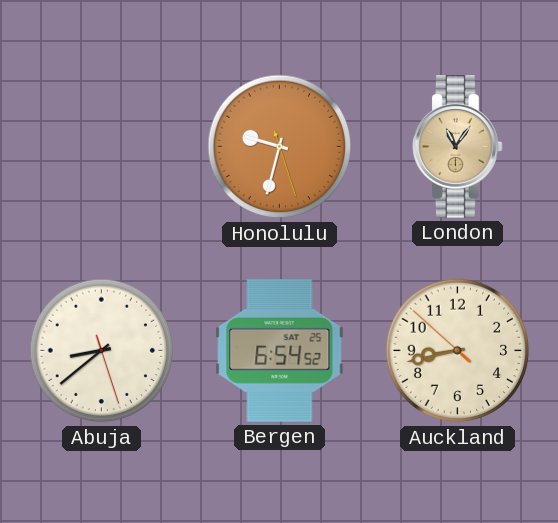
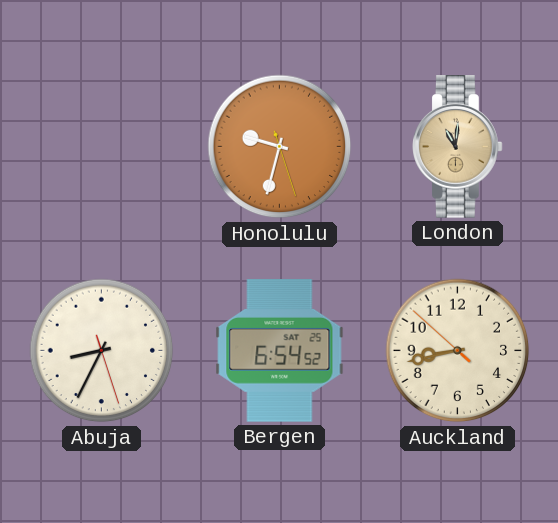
London: 11:06 -> 11:01
Abuja: 8:38 -> 8:34
